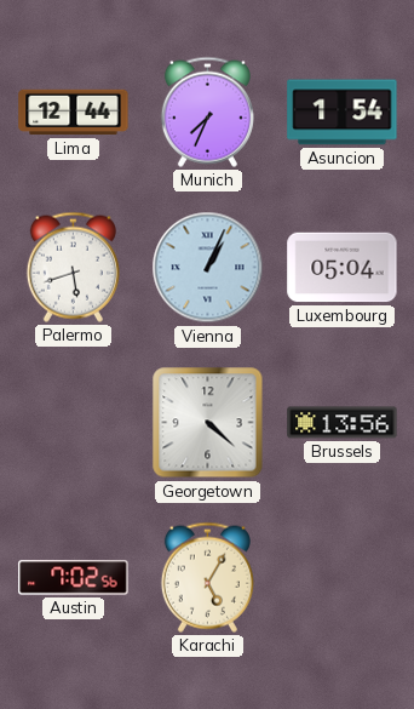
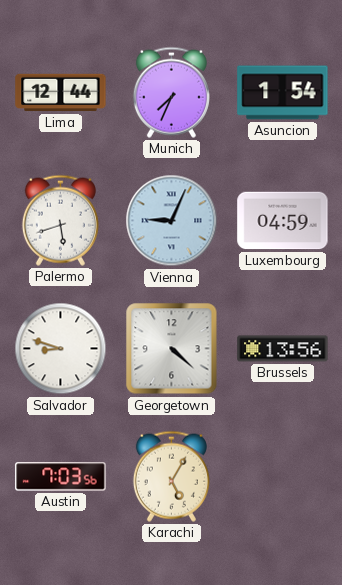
Vienna: 1:04 -> 9:04
Luxembourg: 05:04 -> 04:59
Salvador: none -> 8:48
Austin: 7:02 -> 7:03
